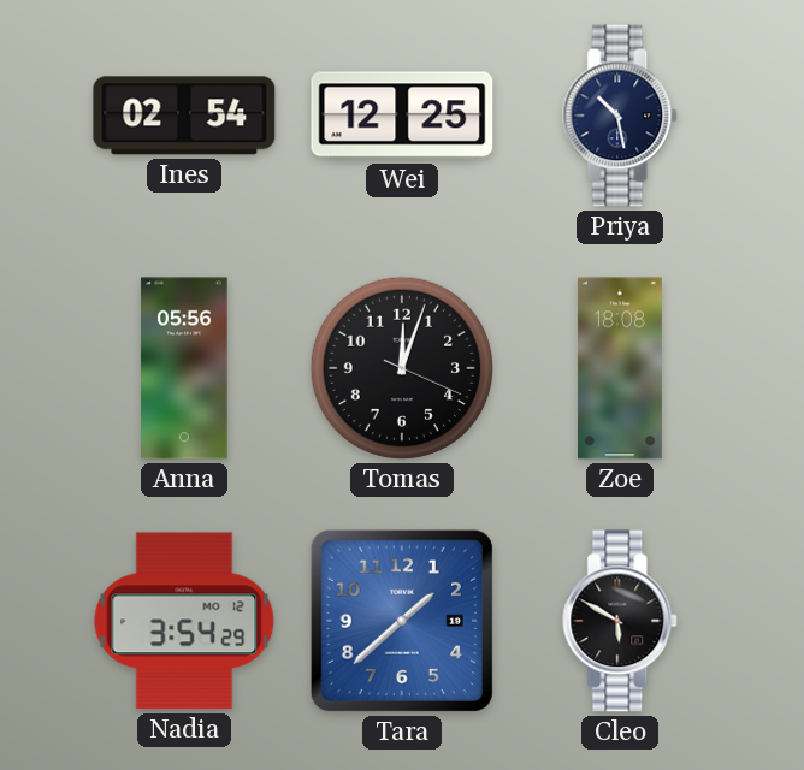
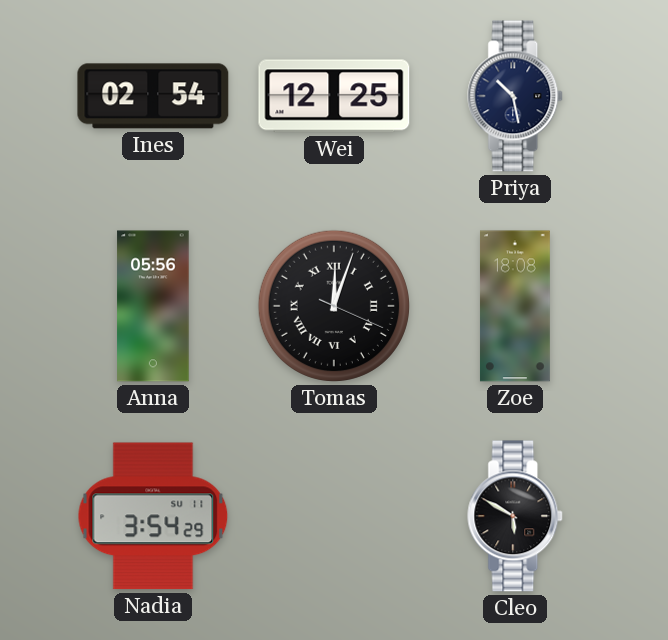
Tomas numerals: Arabic -> Roman
Nadia date: MO 12 -> SU 11
Tara: 1:38 -> none
